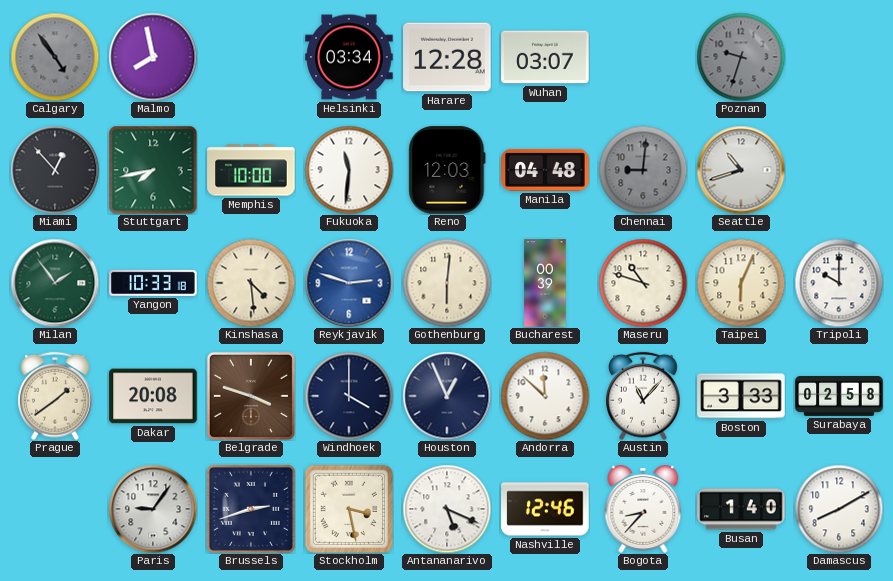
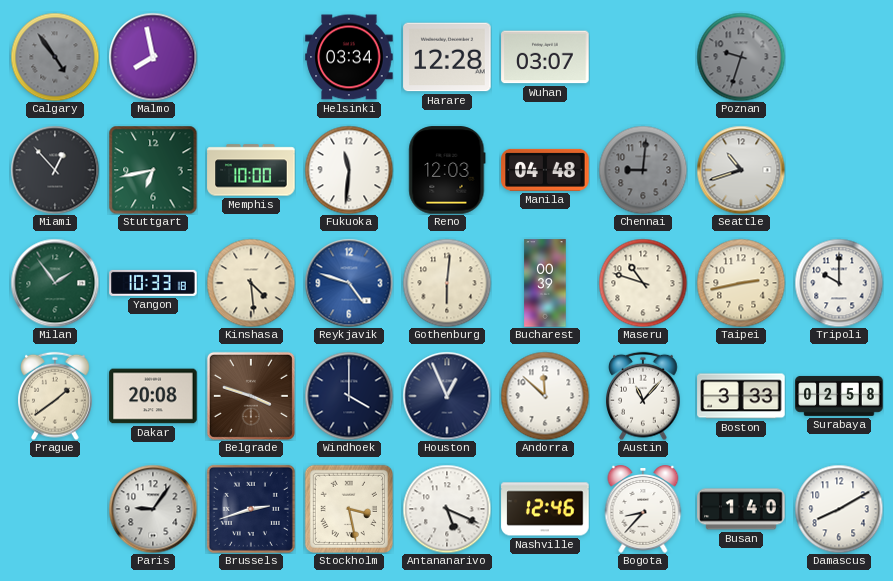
Stuttgart: 7:43 -> 6:43
Reykjavik: 2:48 -> 4:48
Taipei: 6:04 -> 2:43
